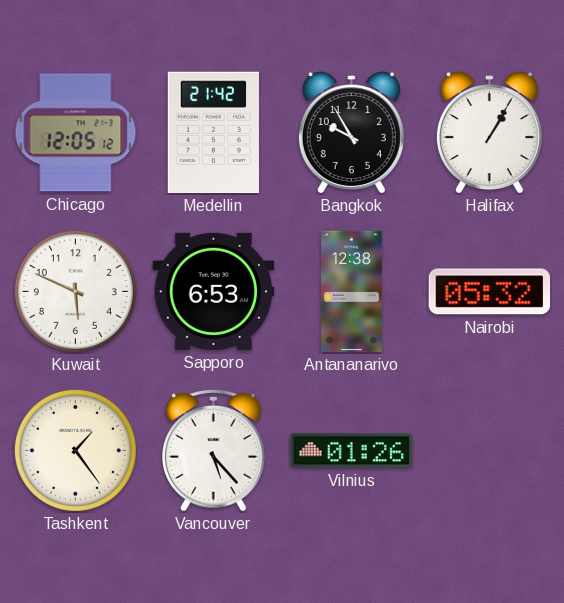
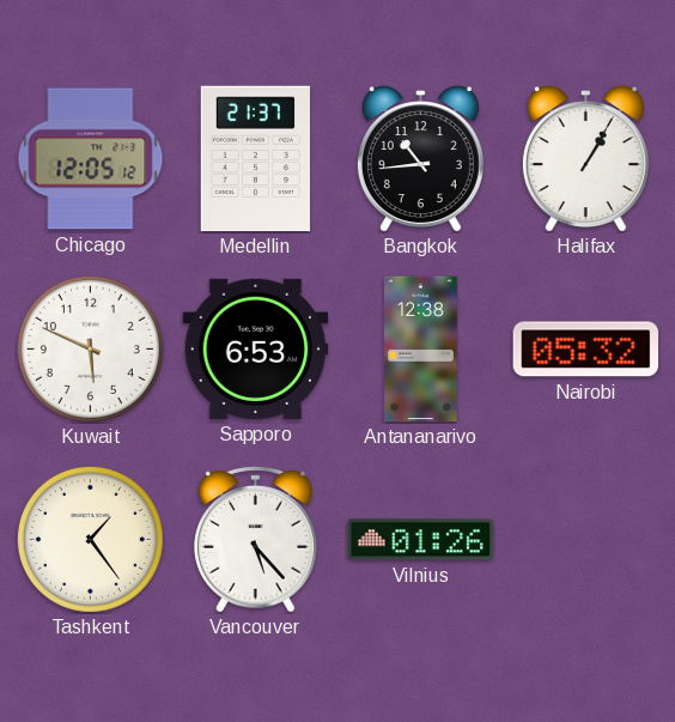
Medellin: 21:42 -> 21:37
Bangkok: 9:55 -> 10:44
